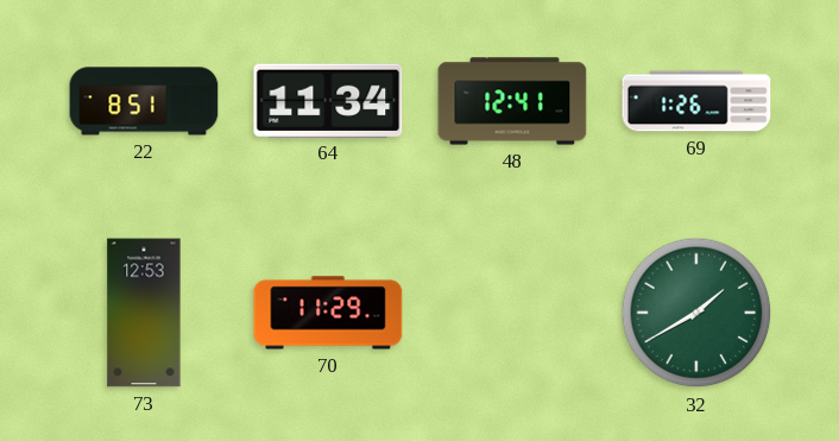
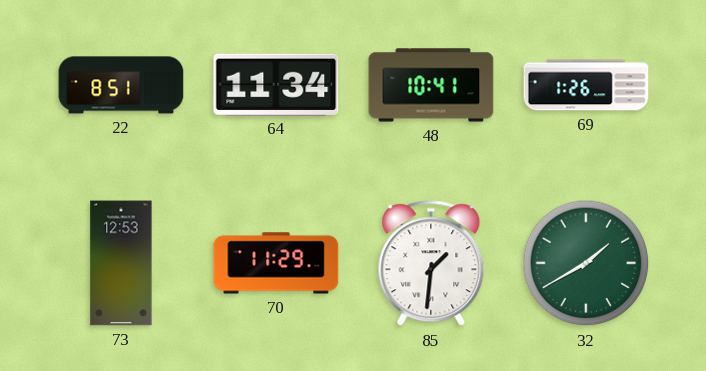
48: 12:41 -> 10:41
85: none -> 1:31
